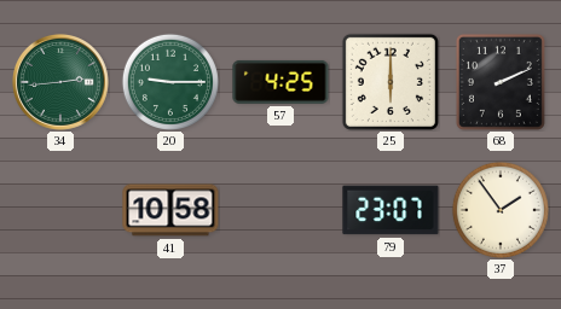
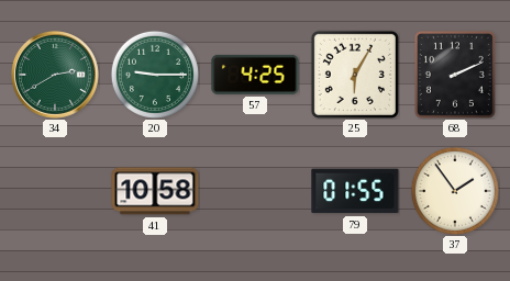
34: 2:44 -> 2:40
25: 6:00 -> 6:05
79: 23:07 -> 01:55
